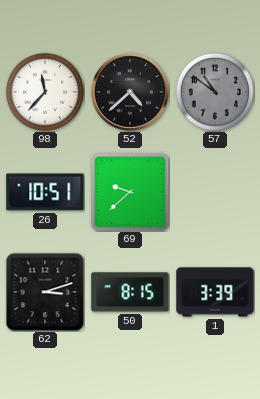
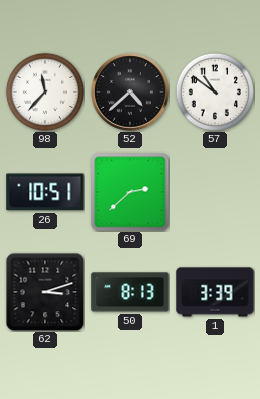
57 dial: grey -> white
69: 9:38 -> 2:38
50: 8:15 -> 8:13
